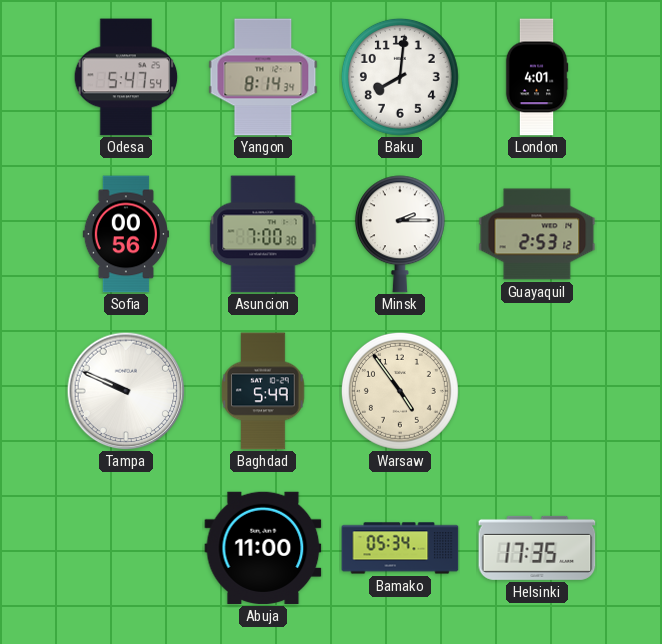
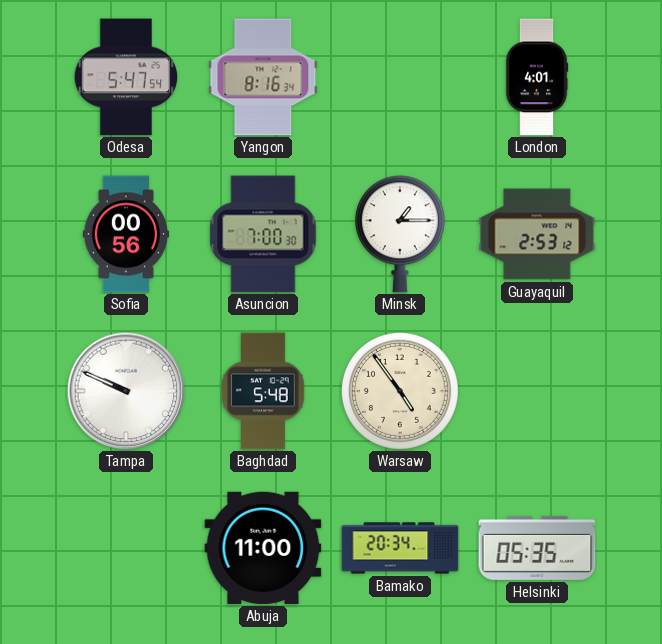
Yangon: 8:14 -> 8:16
Baku: 8:01 -> none
Minsk: 2:15 -> 1:15
Baghdad: 5:49 -> 5:48
Bamako: 05:34 -> 20:34
Helsinki: 17:35 -> 05:35
